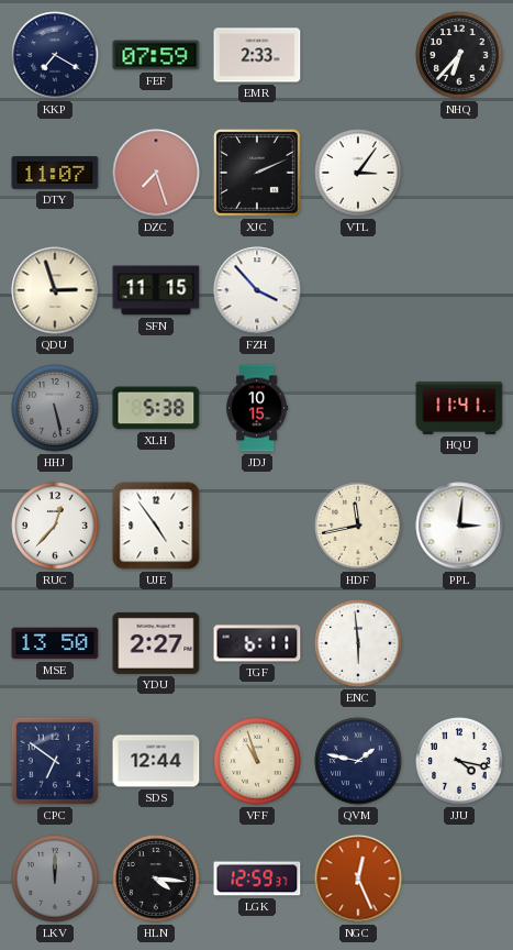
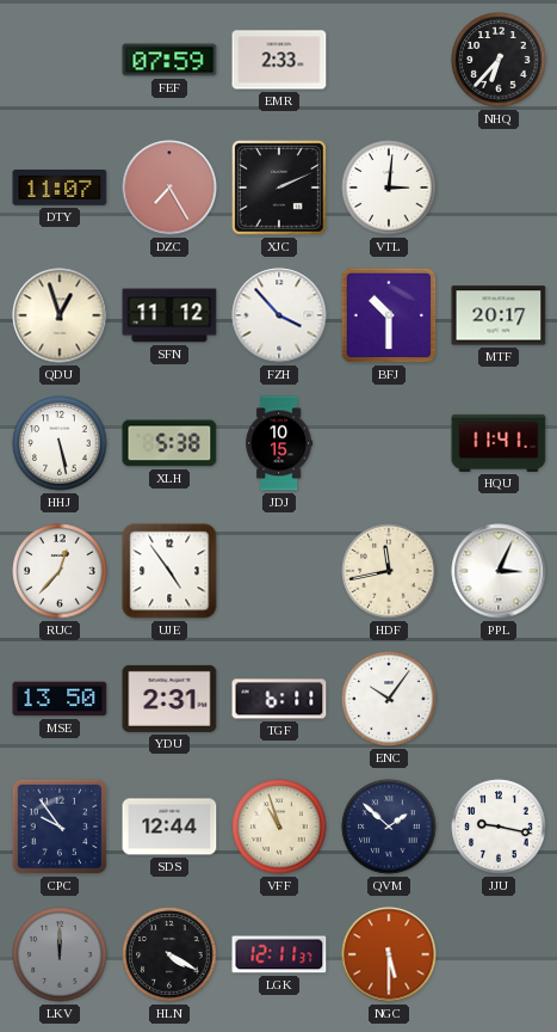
KKP: 7:20 -> none
DZC: 7:27 -> 7:25
VTL: 3:06 -> 3:01
QDU: 2:57 -> 12:57
SFN: 11:15 -> 11:12
BFJ: none -> 10:30
MTF: none -> 20:17
HHJ dial: grey -> white
PPL: 3:01 -> 3:04
YDU: 2:27 -> 2:31
ENC: 5:59 -> 10:06
CPC: 6:51 -> 9:54
QVM: 1:47 -> 1:52
JJU: 4:17 -> 9:17
HLN: 4:16 -> 4:20
LGK: 12:59 -> 12:11
NGC: 12:26 -> 5:30
